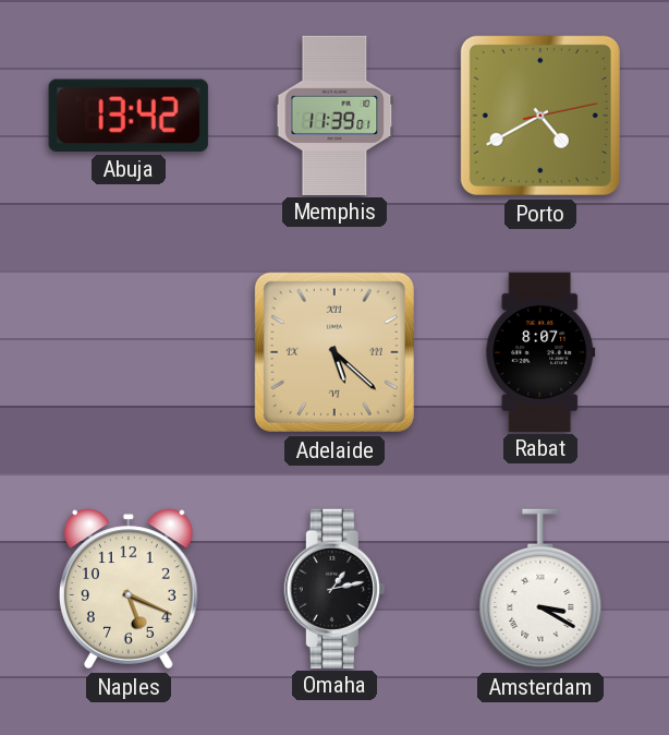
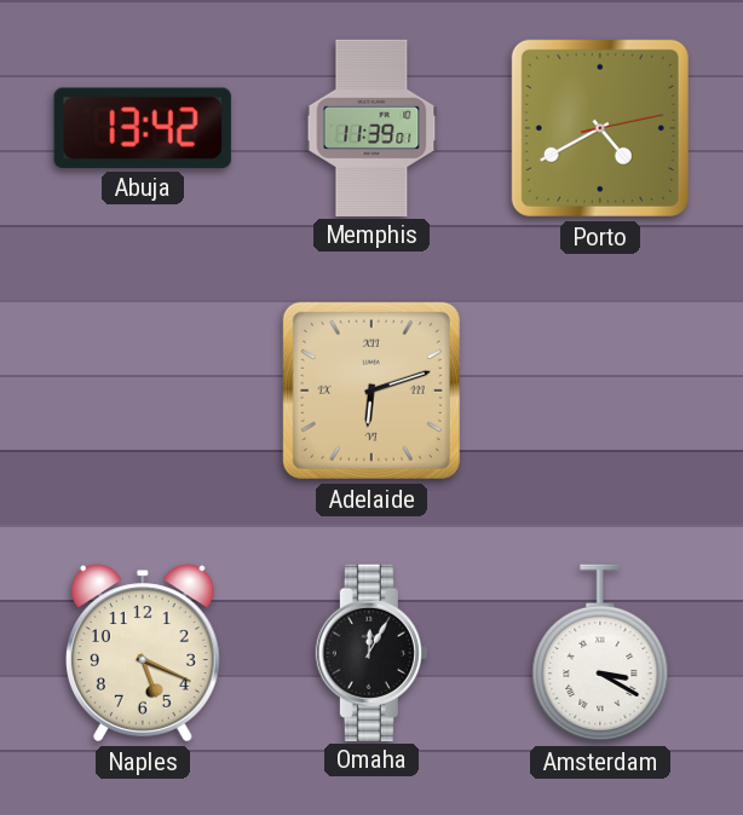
Adelaide: 5:22 -> 6:12
Rabat: 8:07 -> none
Omaha: 1:13 -> 12:05
